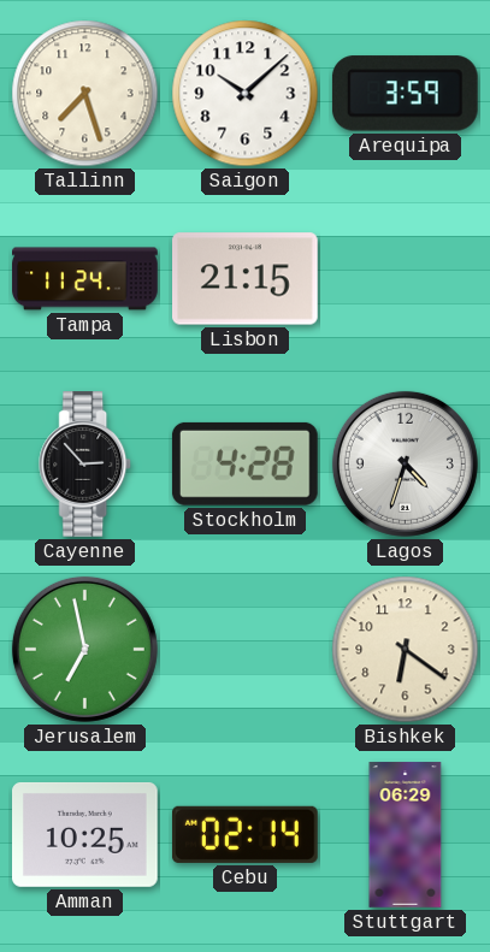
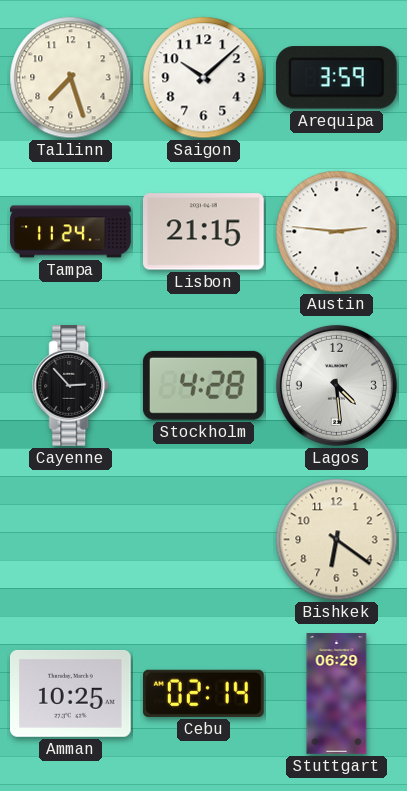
Austin: none -> 2:46
Lagos: 4:33 -> 4:29
Jerusalem: 6:58 -> none
